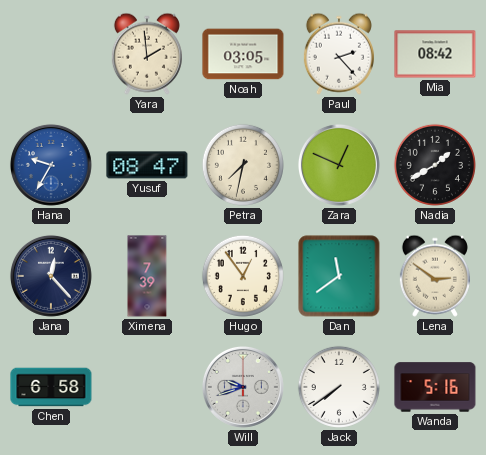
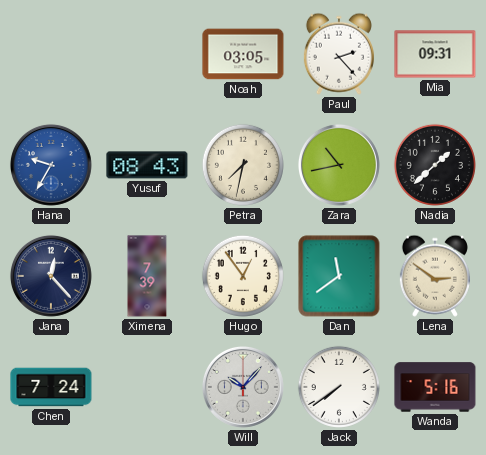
Yara: 1:59 -> none
Mia: 08:42 -> 09:31
Yusuf: 08:47 -> 08:43
Zara: 12:49 -> 10:43
Nadia: 1:40 -> 1:38
Chen: 6:58 -> 7:24
Will: 9:42 -> 10:07
